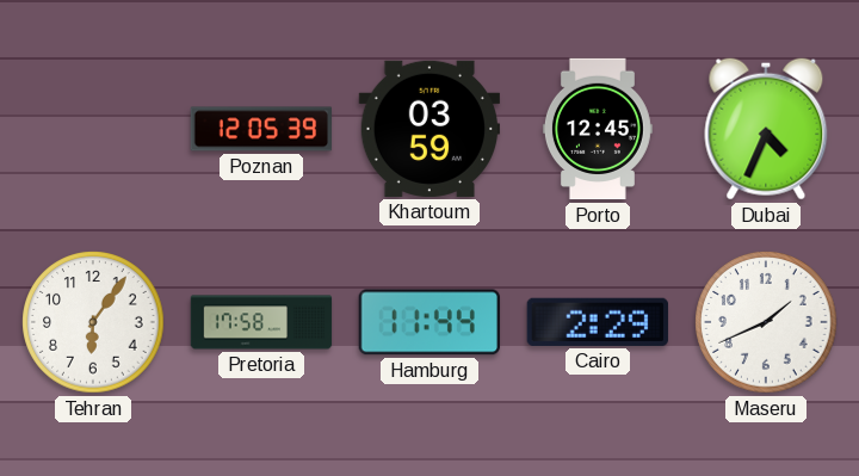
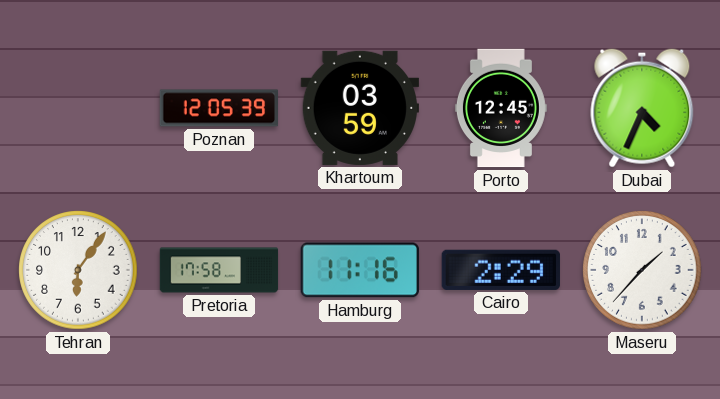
Hamburg: 11:44 -> 11:16
Maseru: 1:41 -> 1:37
